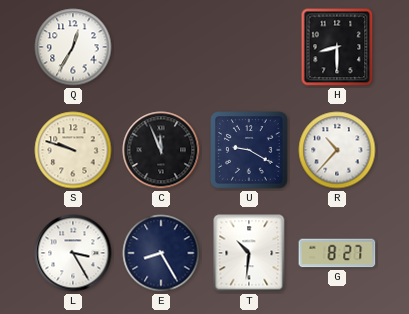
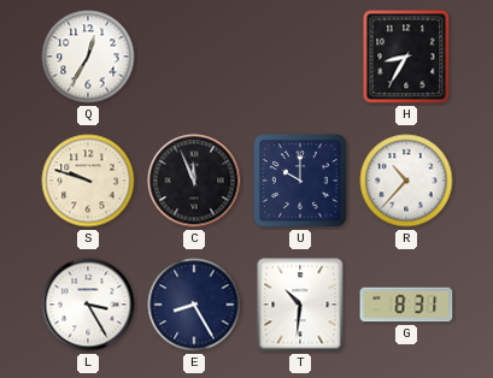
H: 8:30 -> 8:35
U: 9:20 -> 10:00
G: 8:27 -> 8:31
